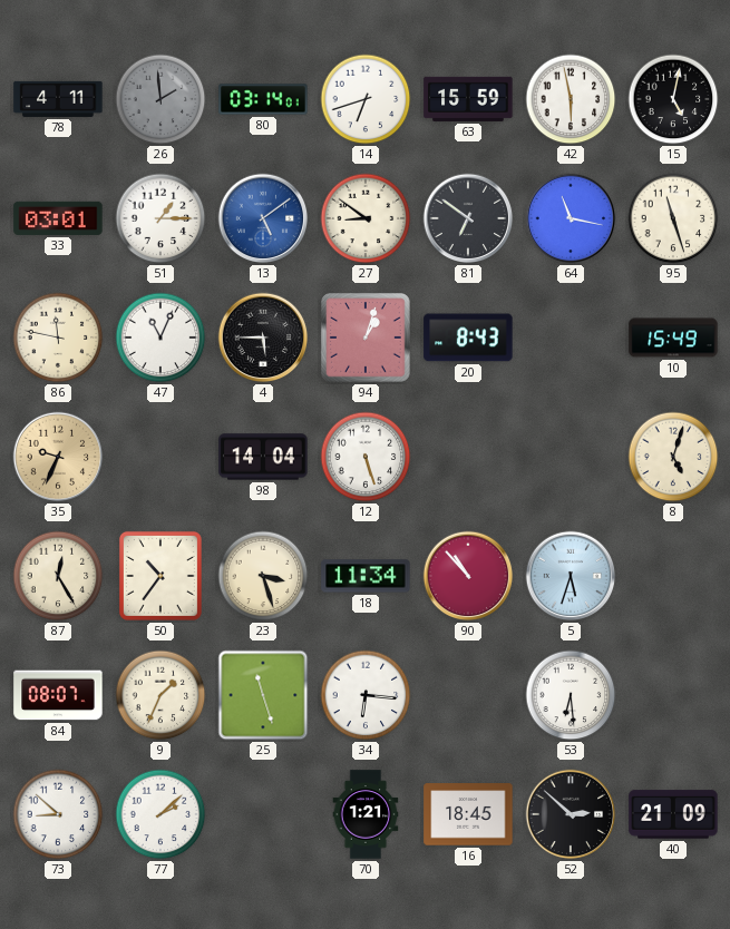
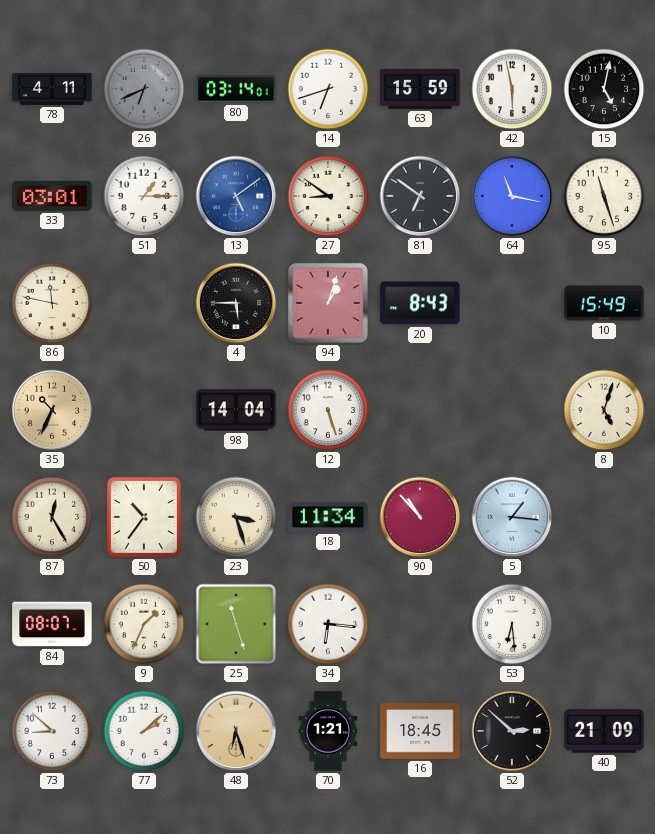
26: 1:59 -> 6:41
47: 11:04 -> none
35: 9:34 -> 10:34
5: 5:33 -> 1:16
48: none -> 6:27
